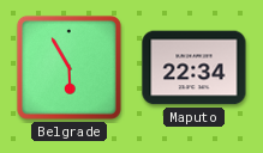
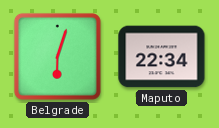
Belgrade: 5:55 -> 6:03
